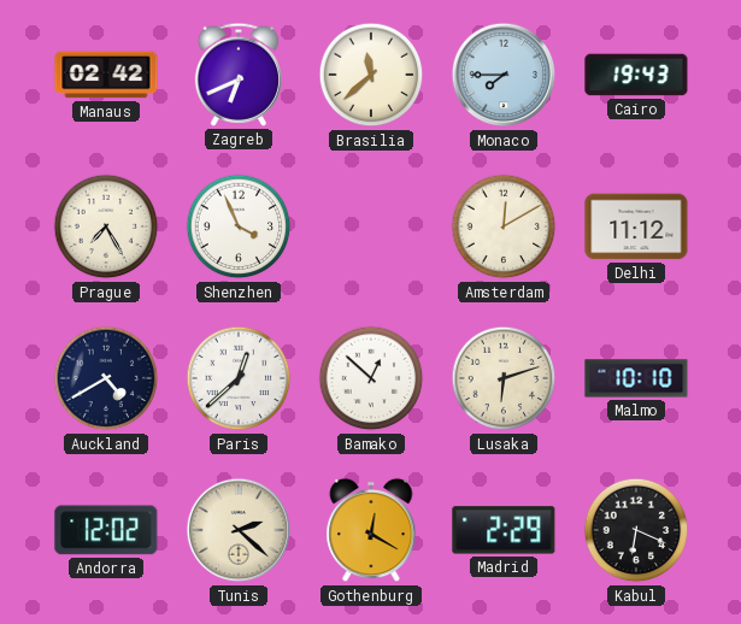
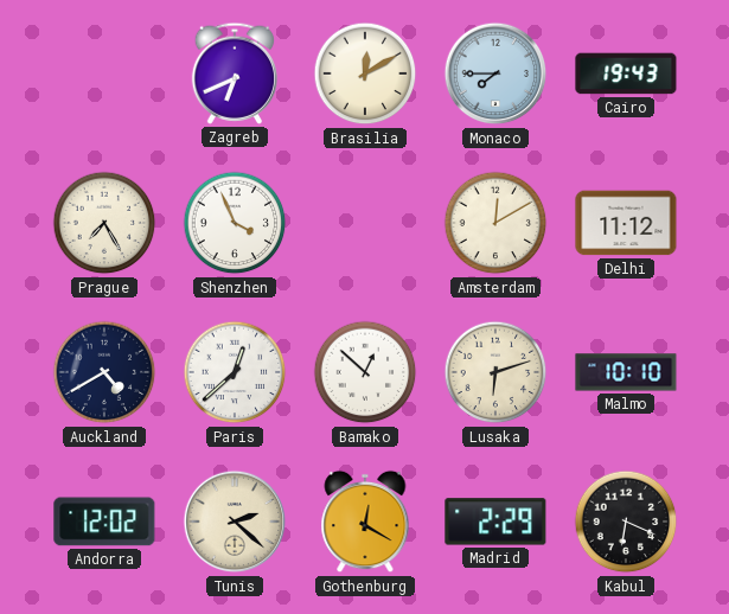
Manaus: 02:42 -> none
Brasilia: 11:38 -> 12:10
